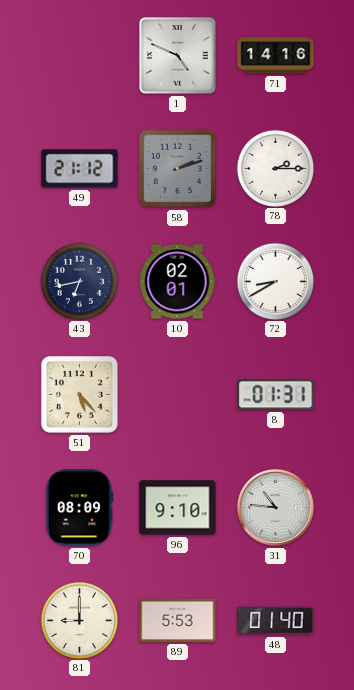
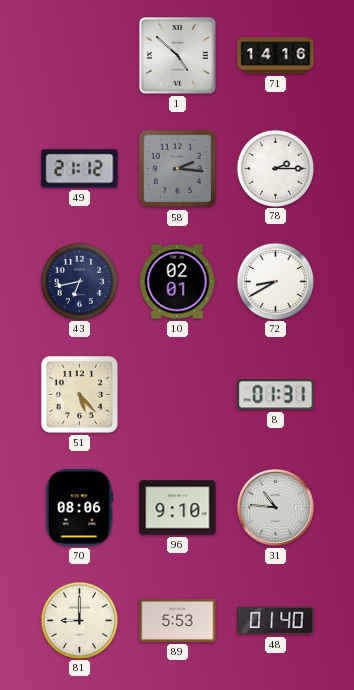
1: 4:49 -> 4:52
58: 2:12 -> 2:16
70: 08:09 -> 08:06
